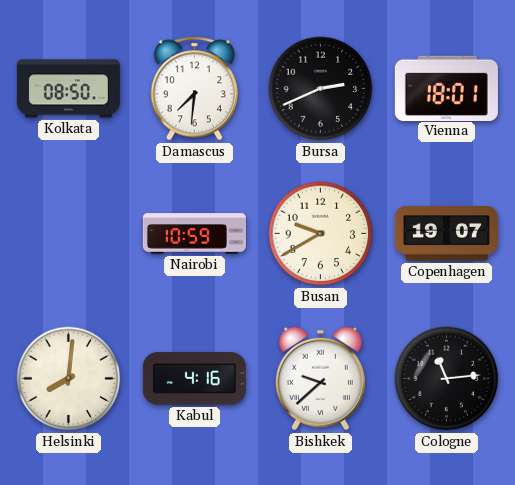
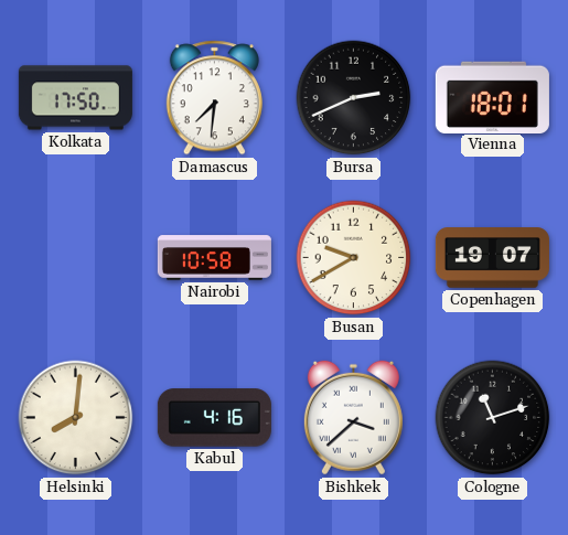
Kolkata: 08:50 -> 17:50
Nairobi: 10:59 -> 10:58
Bishkek: 9:38 -> 3:38
Cologne: 11:14 -> 11:12
